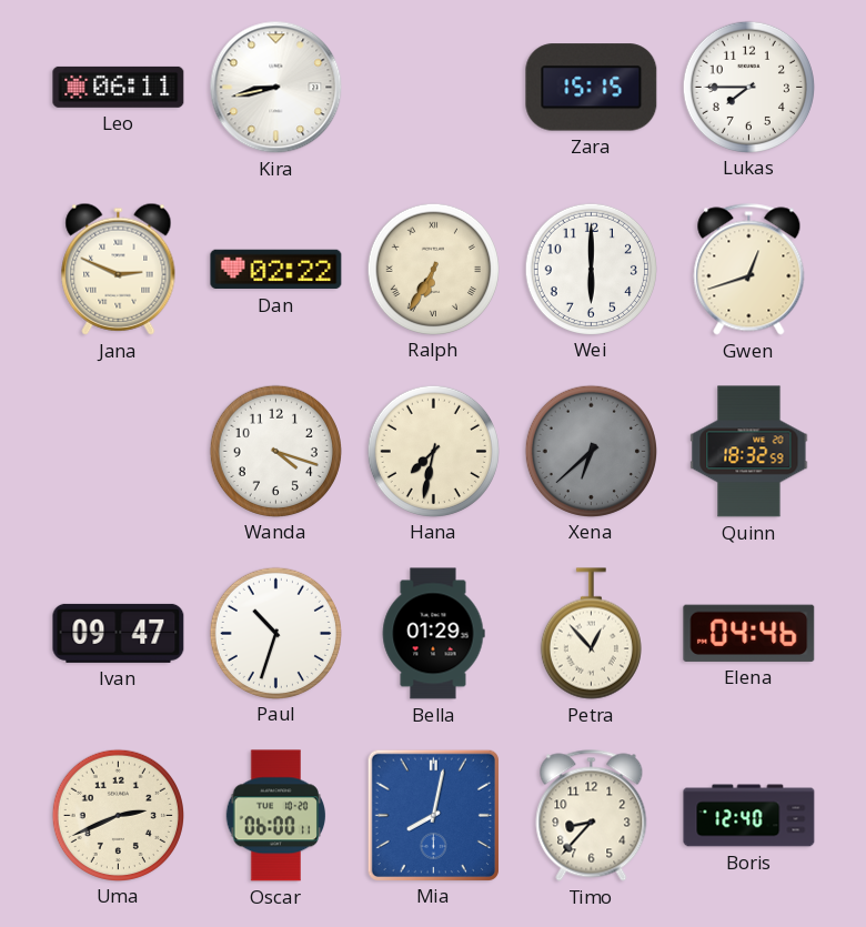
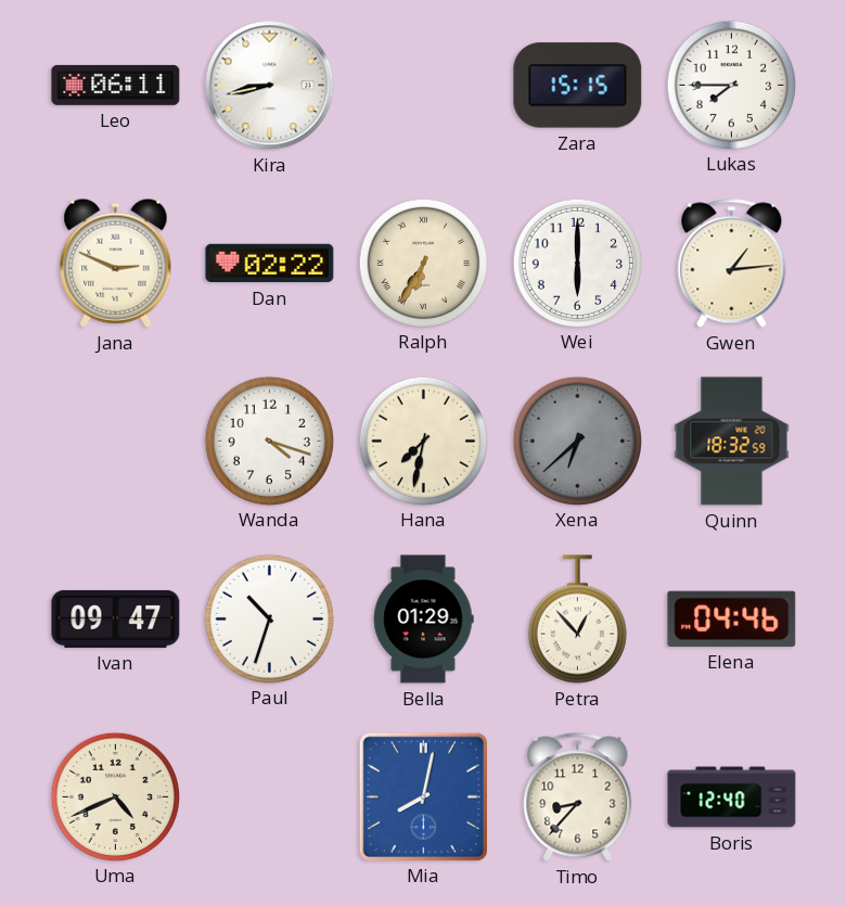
Gwen: 12:42 -> 1:14
Uma: 2:41 -> 4:41
Oscar: 06:00 -> none
